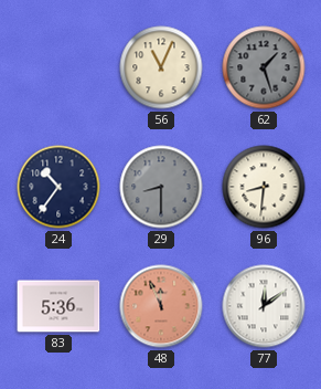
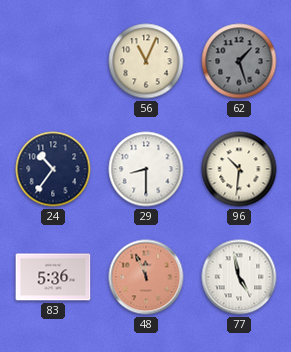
29 dial: grey -> white
96: 8:31 -> 10:31
77: 12:09 -> 4:58
